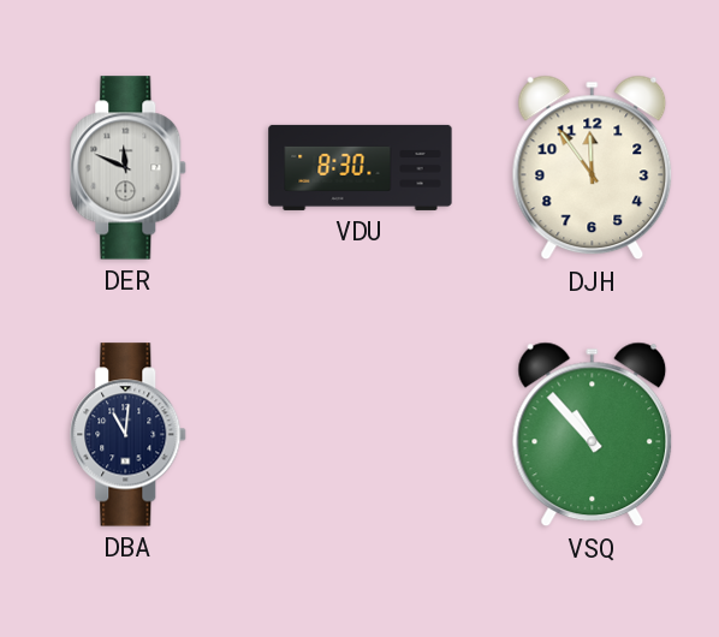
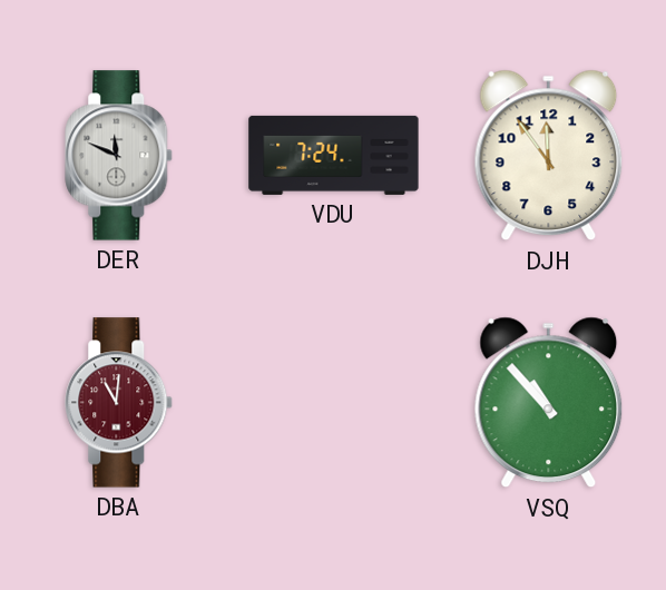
VDU: 8:30 -> 7:24
DBA dial: navy -> burgundy
